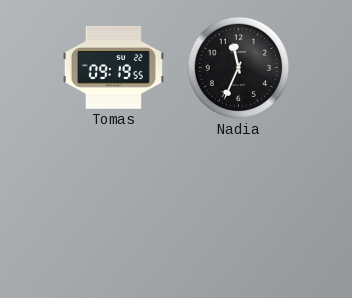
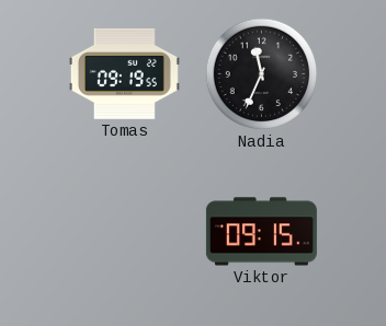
Viktor: none -> 09:15
